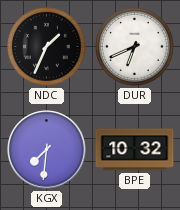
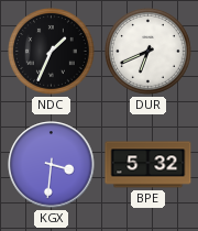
KGX: 7:31 -> 3:31
BPE: 10:32 -> 5:32
